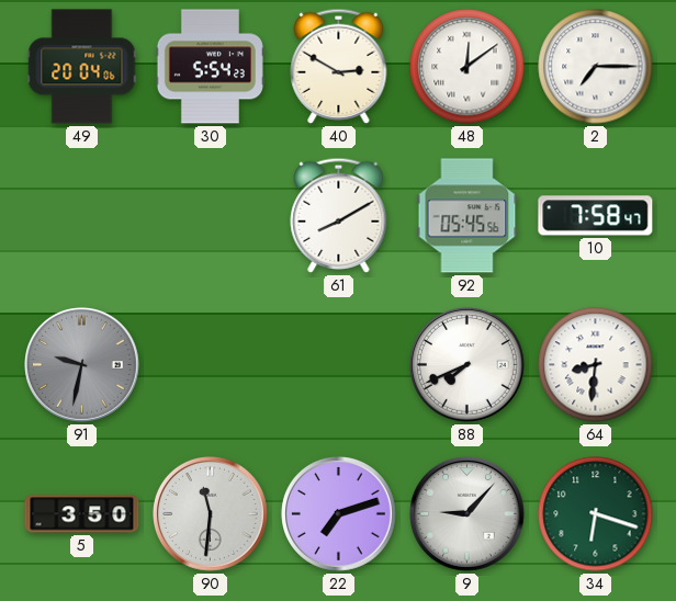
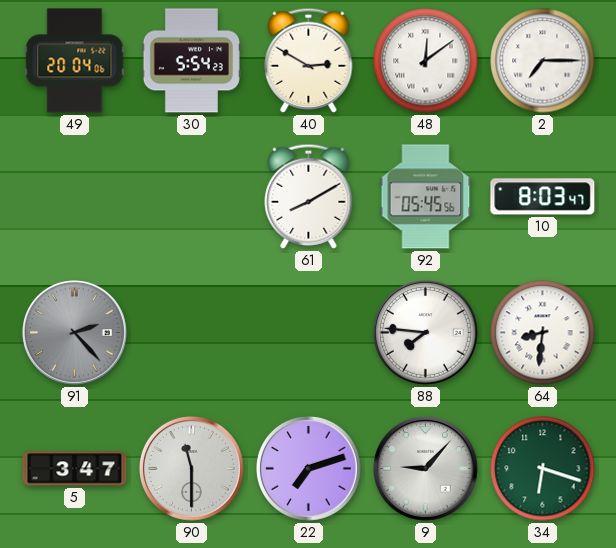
10: 7:58 -> 8:03
91: 9:32 -> 2:23
88: 7:41 -> 7:46
5: 3:50 -> 3:47
90: 11:31 -> 11:30
